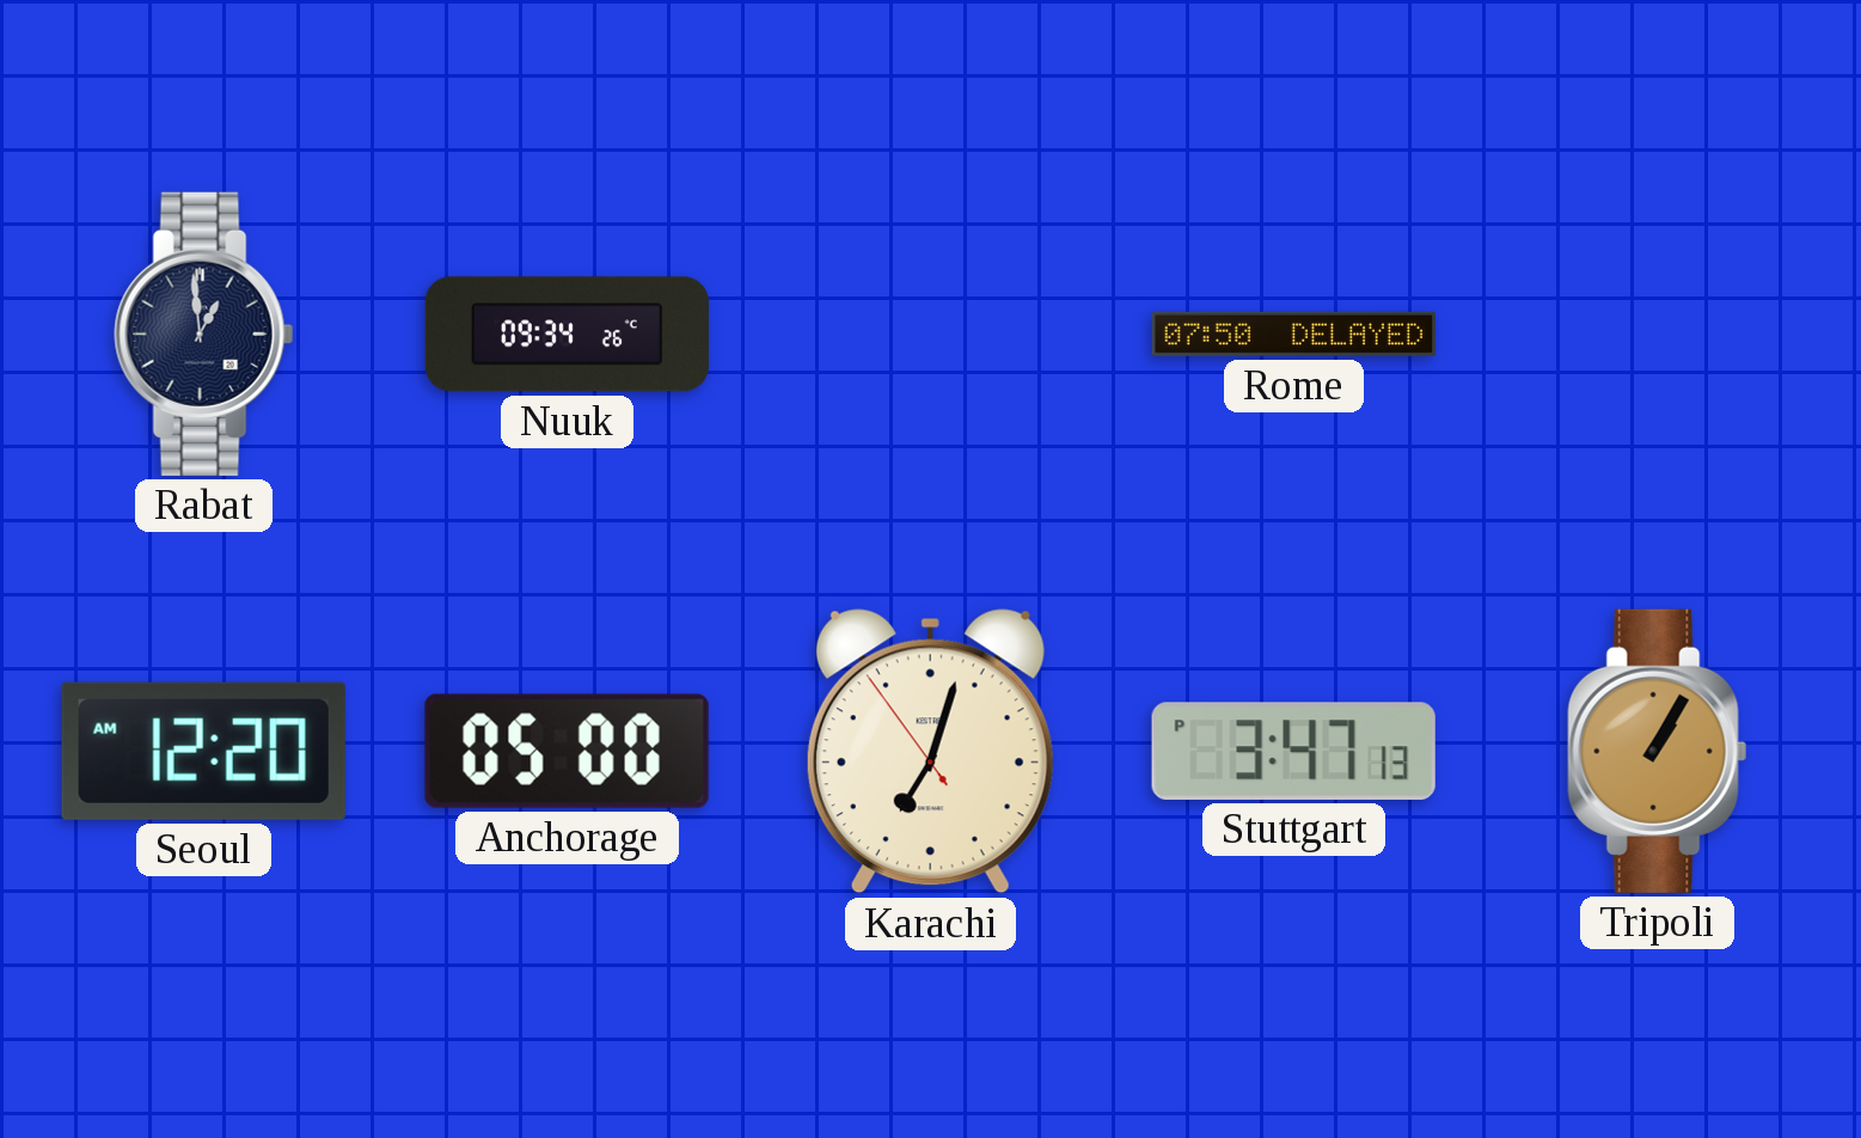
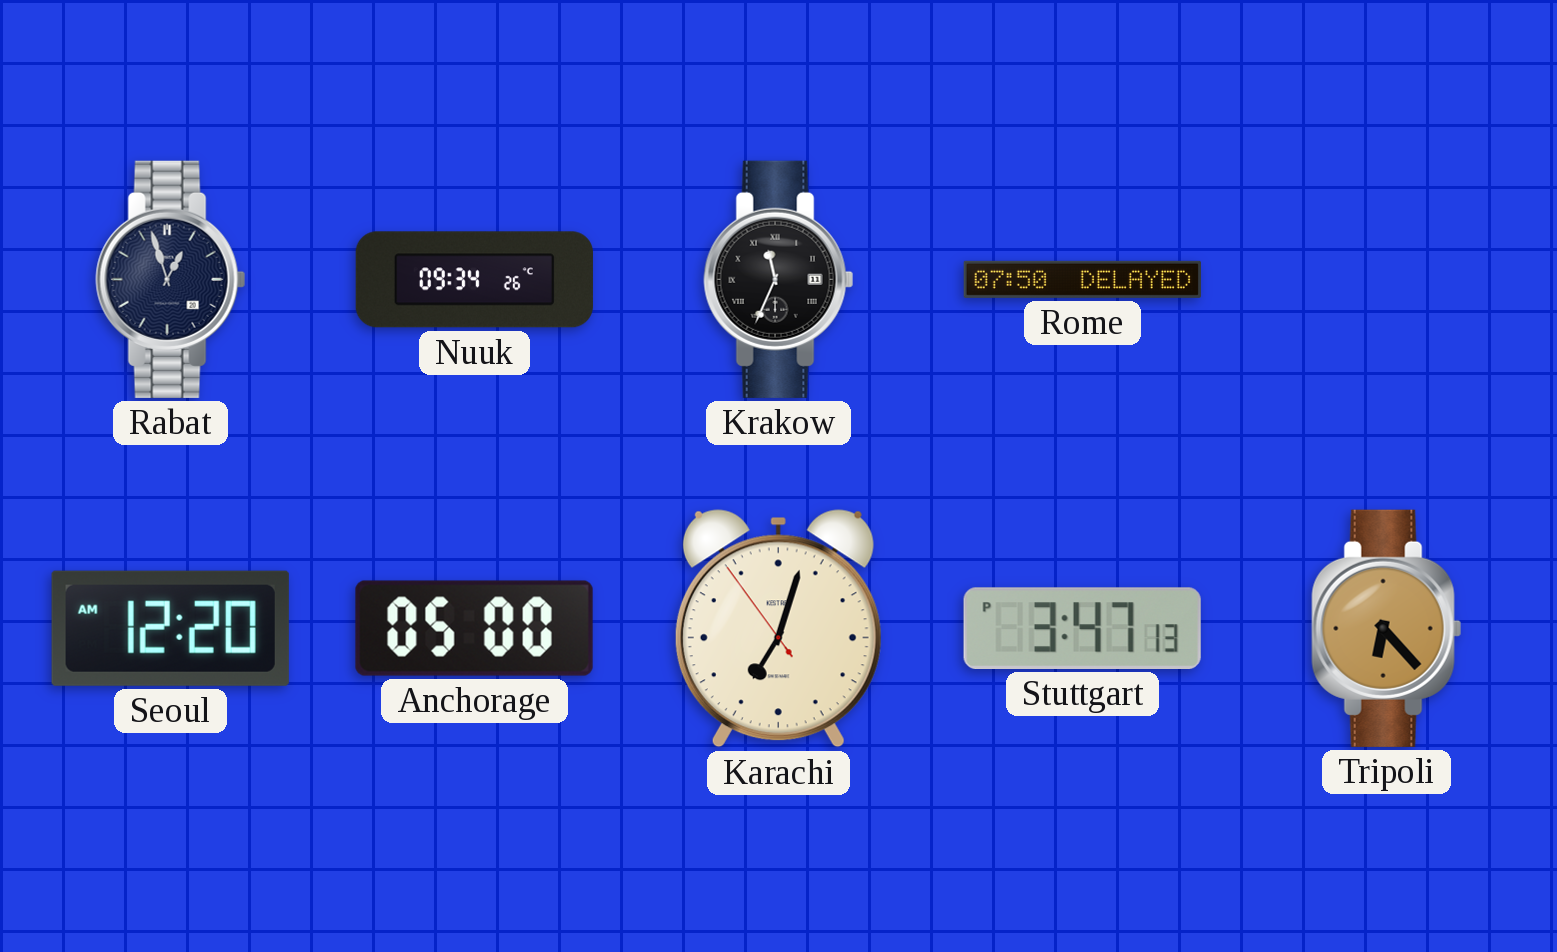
Rabat: 12:59 -> 12:57
Krakow: none -> 11:34
Tripoli: 1:05 -> 6:23
